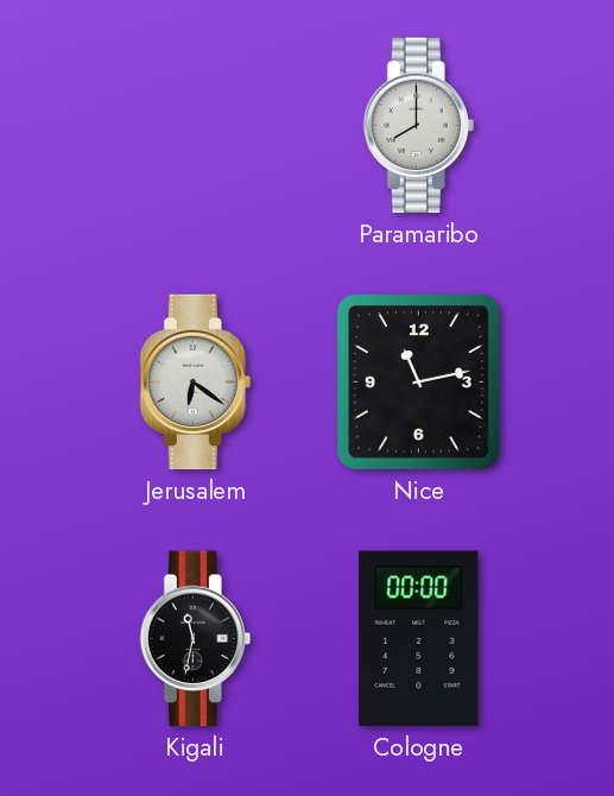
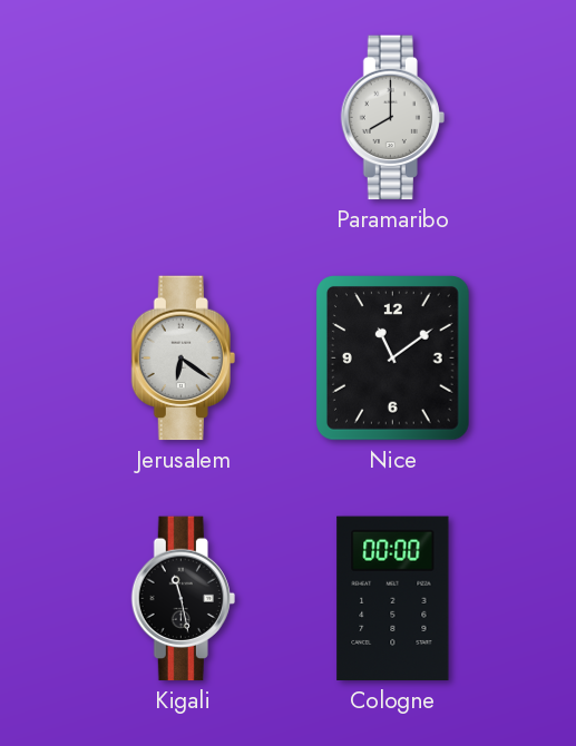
Nice: 11:13 -> 11:09
Kigali: 11:32 -> 11:28
